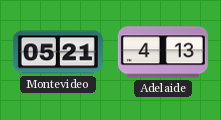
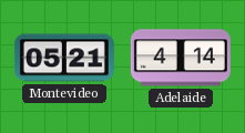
Adelaide: 4:13 -> 4:14
